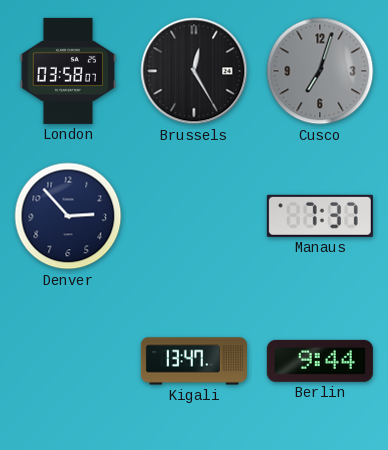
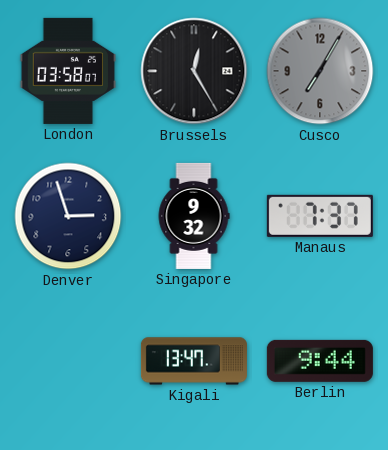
Cusco: 7:03 -> 7:05
Denver: 2:53 -> 2:57
Singapore: none -> 9:32
